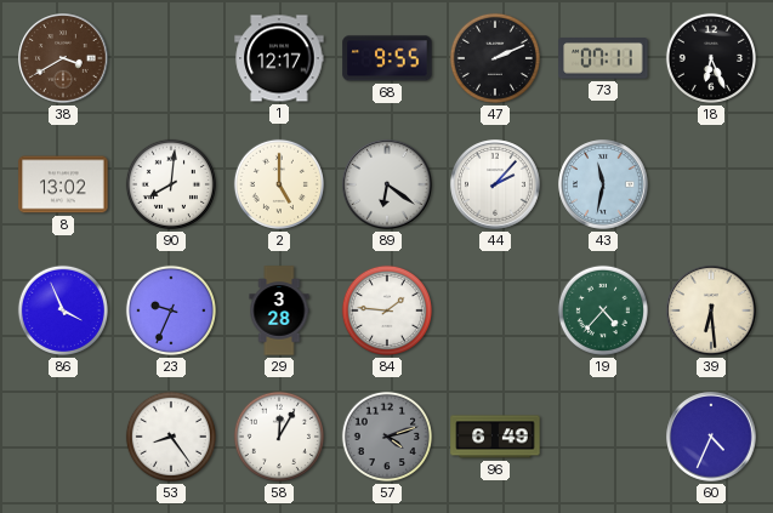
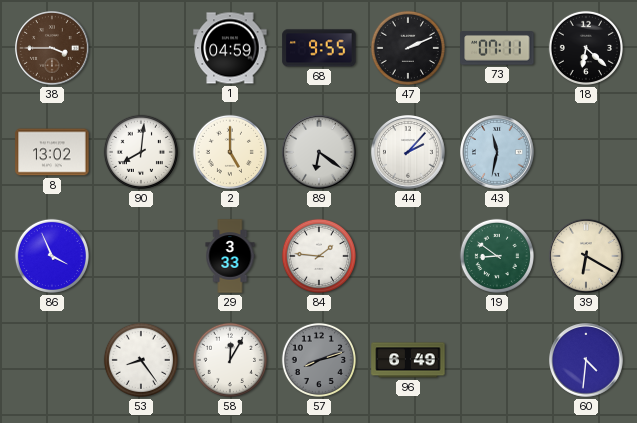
38: 3:40 -> 3:45
1: 12:17 -> 04:59
18: 6:26 -> 6:22
23: 9:34 -> none
29: 3:28 -> 3:33
19: 4:37 -> 8:51
39: 6:29 -> 6:20
57: 4:12 -> 8:12
60: 4:34 -> 4:31
